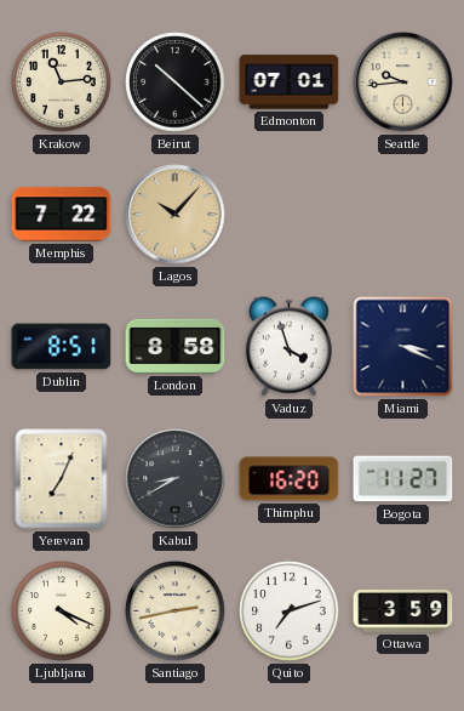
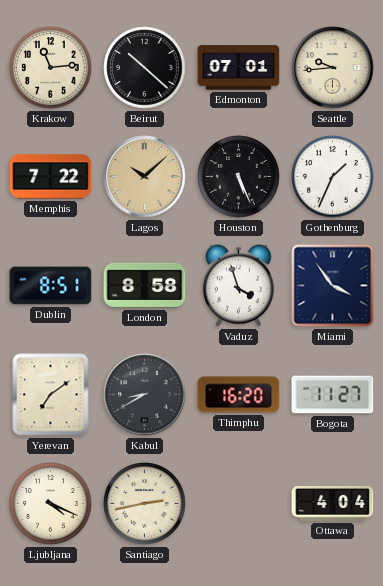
Lagos: 10:07 -> 10:08
Houston: none -> 5:26
Gothenburg: none -> 1:34
Miami: 3:19 -> 3:54
Yerevan: 7:04 -> 7:09
Quito: 7:12 -> none
Ottawa: 3:59 -> 4:04
